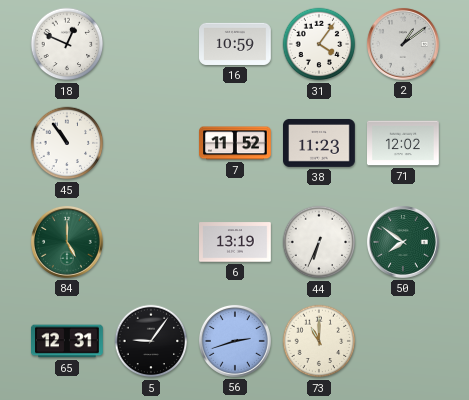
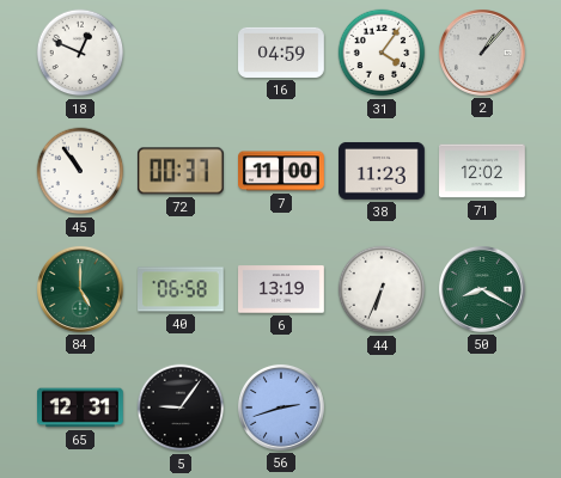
16: 10:59 -> 04:59
2: 1:09 -> 1:07
72: none -> 00:37
7: 11:52 -> 11:00
40: none -> 06:58
50: 7:51 -> 8:20
73: 11:00 -> none
